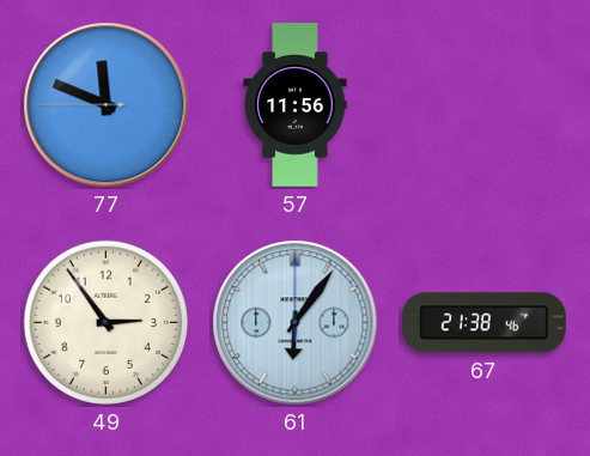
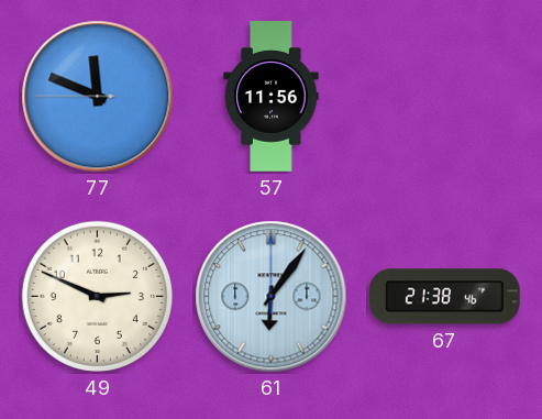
49: 2:54 -> 2:49
